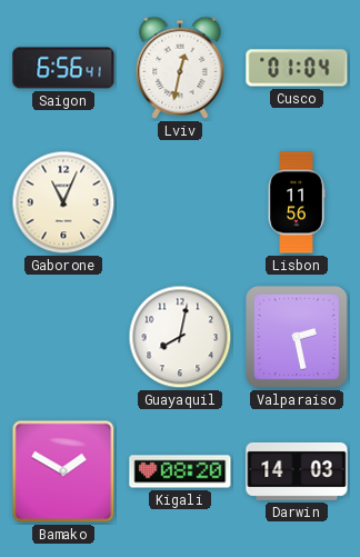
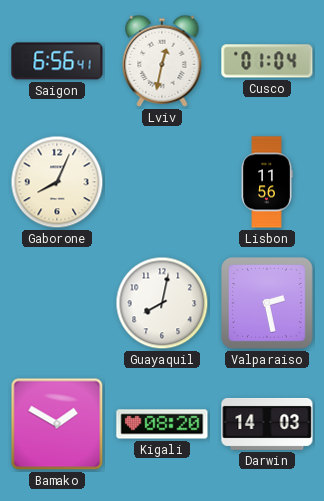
Gaborone: 11:04 -> 8:04
